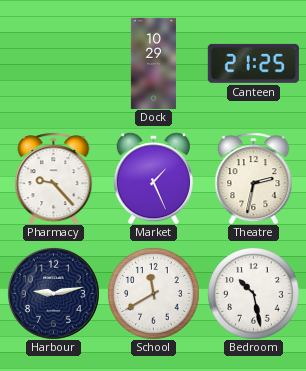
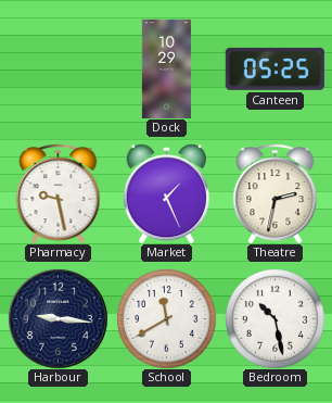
Canteen: 21:25 -> 05:25
Pharmacy: 9:23 -> 9:28
Harbour: 9:13 -> 9:16
